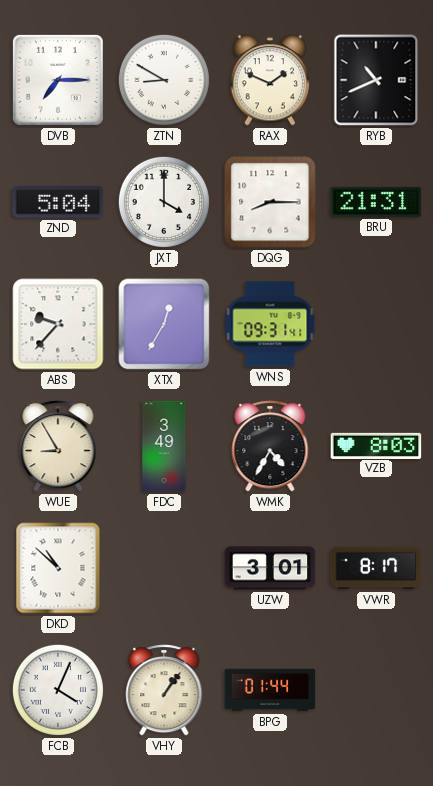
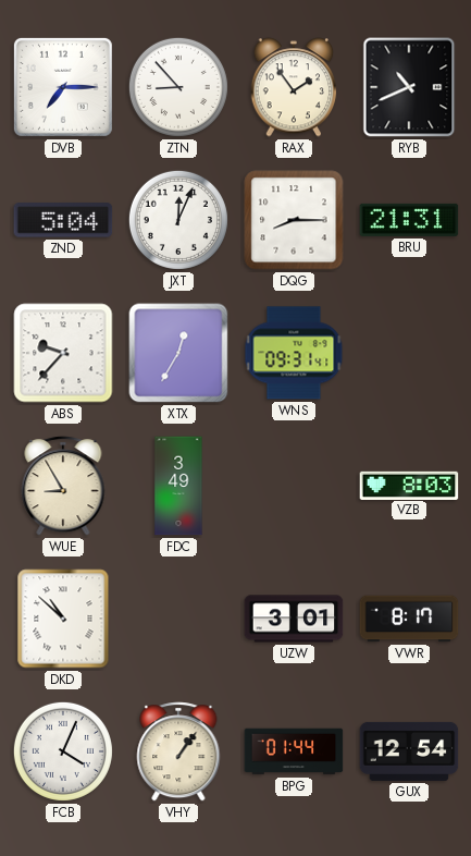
ZTN: 8:50 -> 8:53
RAX: 1:49 -> 1:54
JXT: 4:00 -> 12:04
WMK: 4:35 -> none
GUX: none -> 12:54
